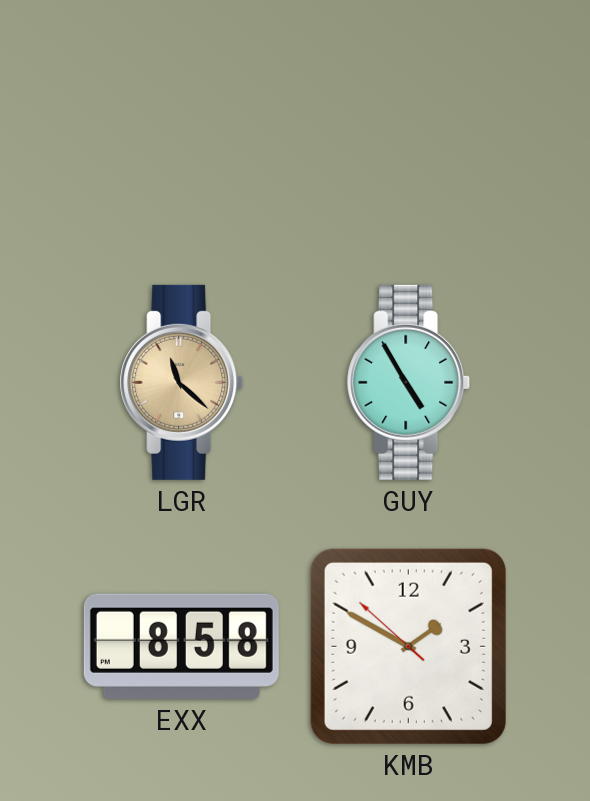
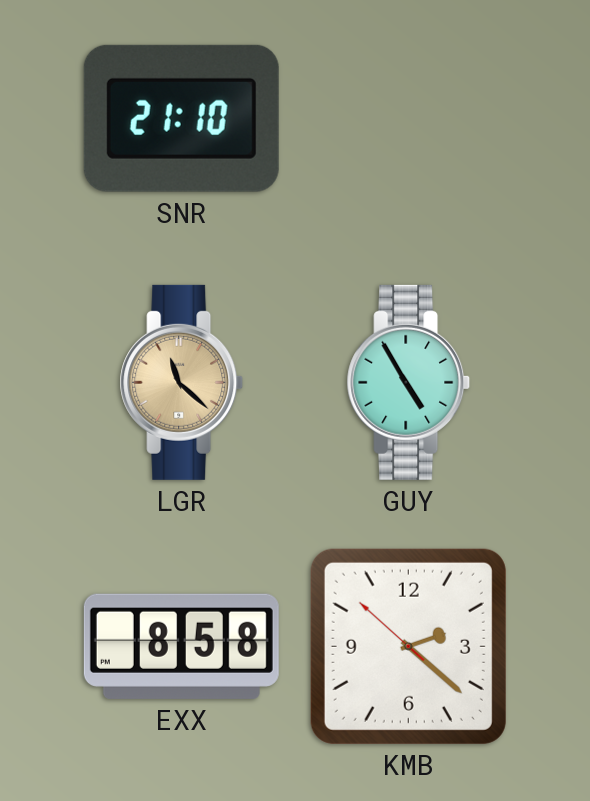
SNR: none -> 21:10
KMB: 1:49 -> 2:21
